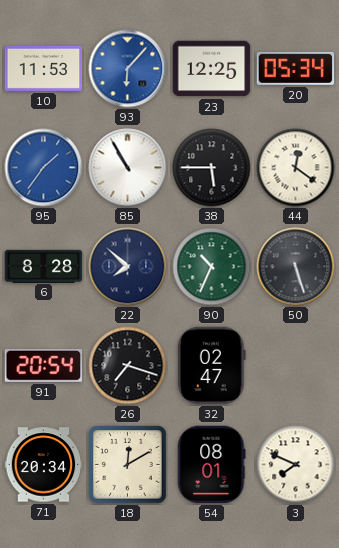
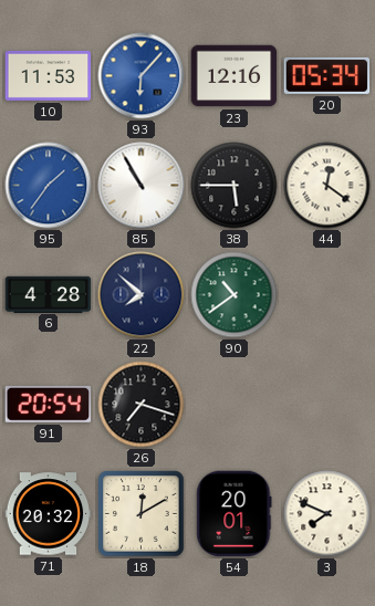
23: 12:25 -> 12:16
6: 8:28 -> 4:28
90: 10:34 -> 10:39
50: 5:27 -> none
32: 02:47 -> none
71: 20:34 -> 20:32
54: 08:01 -> 20:01
